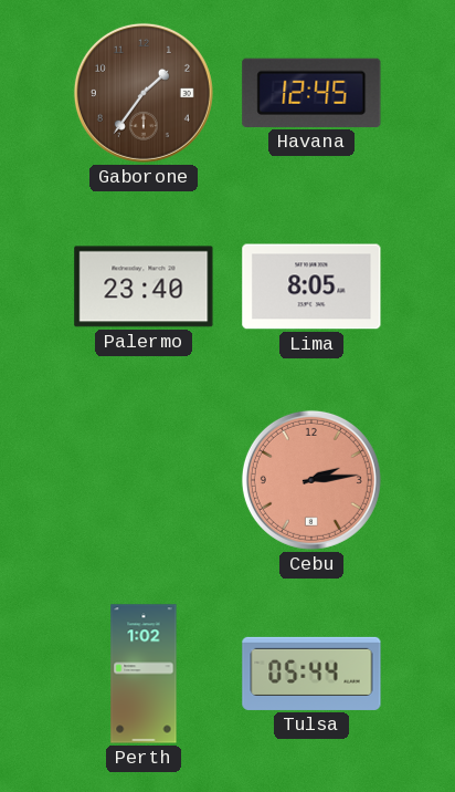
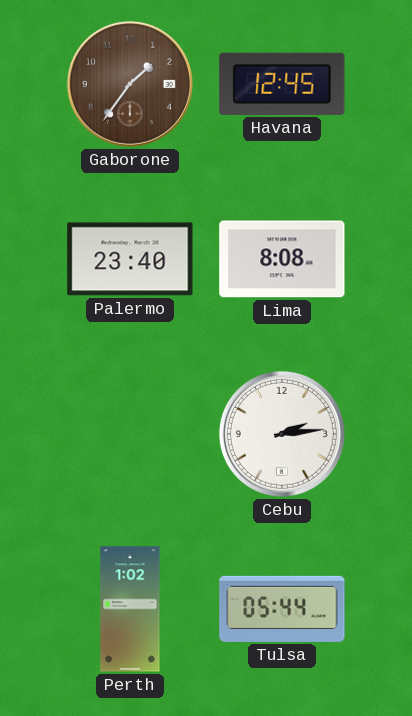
Lima: 8:05 -> 8:08
Cebu dial: salmon -> white
